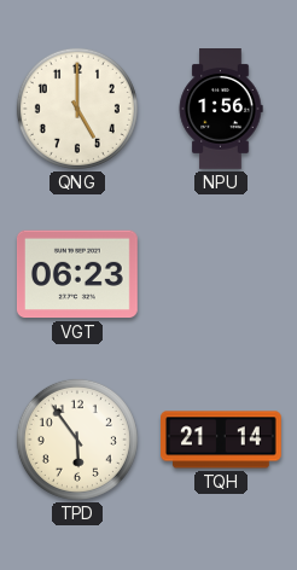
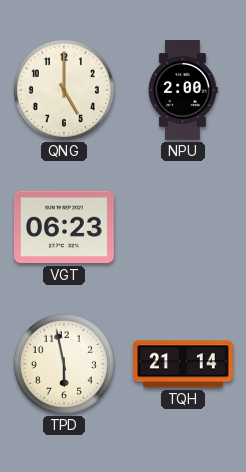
NPU: 1:56 -> 2:00
TPD: 5:54 -> 5:58
